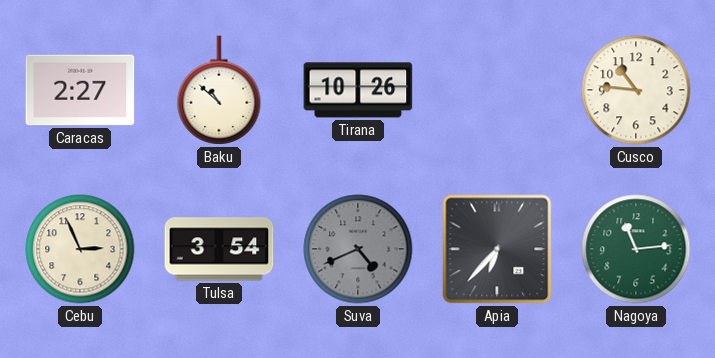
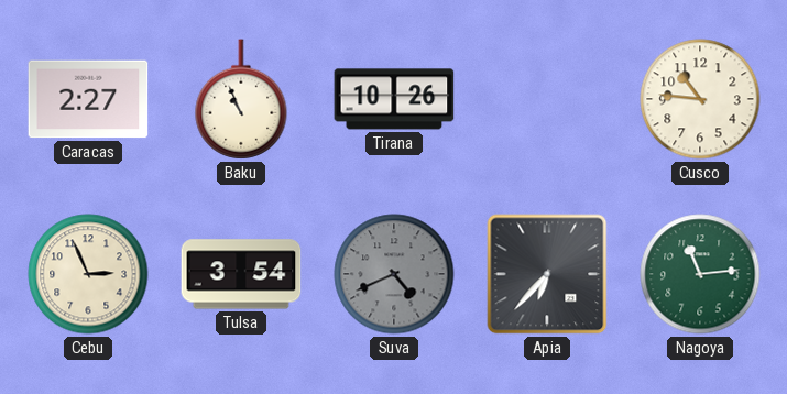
Baku: 10:52 -> 10:56
